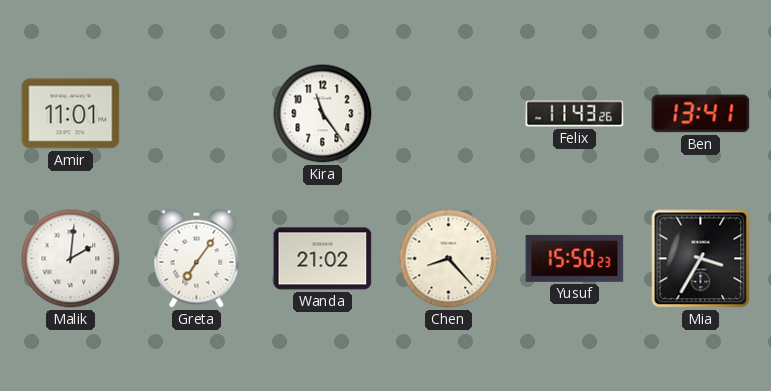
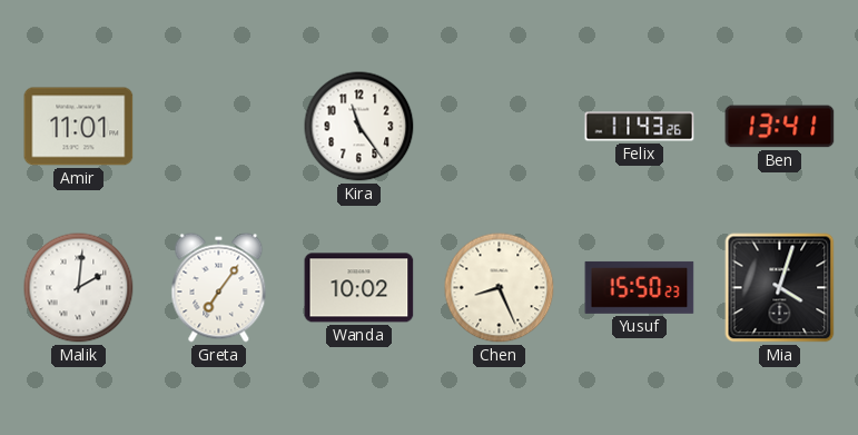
Wanda: 21:02 -> 10:02
Chen: 8:23 -> 8:26
Mia: 3:35 -> 4:03
